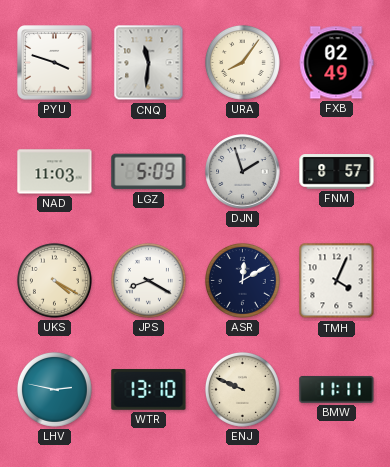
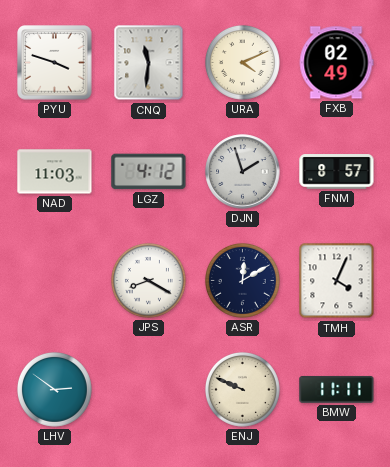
URA: 8:06 -> 4:11
LGZ: 5:09 -> 4:12
UKS: 4:20 -> none
LHV: 2:47 -> 2:51
WTR: 13:10 -> none
